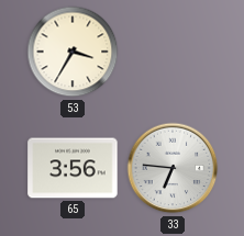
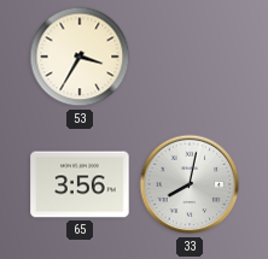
33: 6:46 -> 8:02
